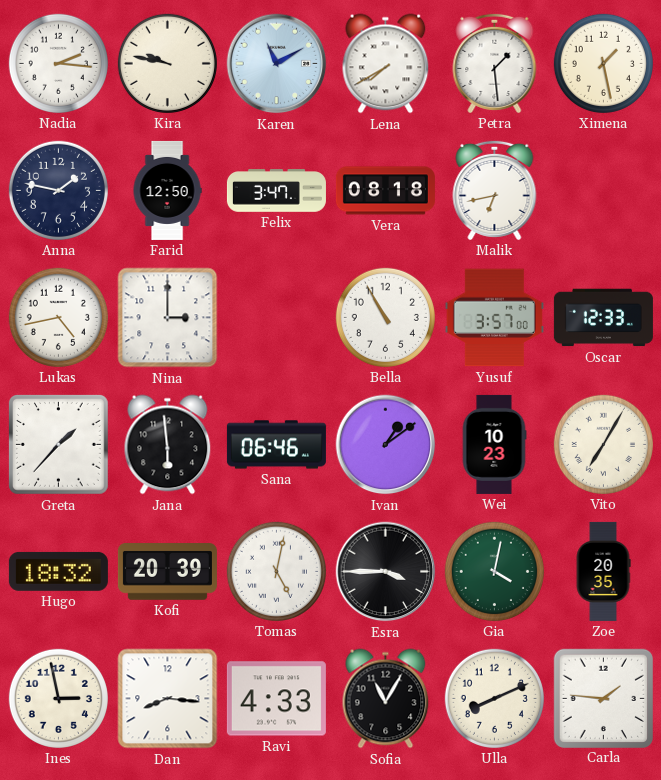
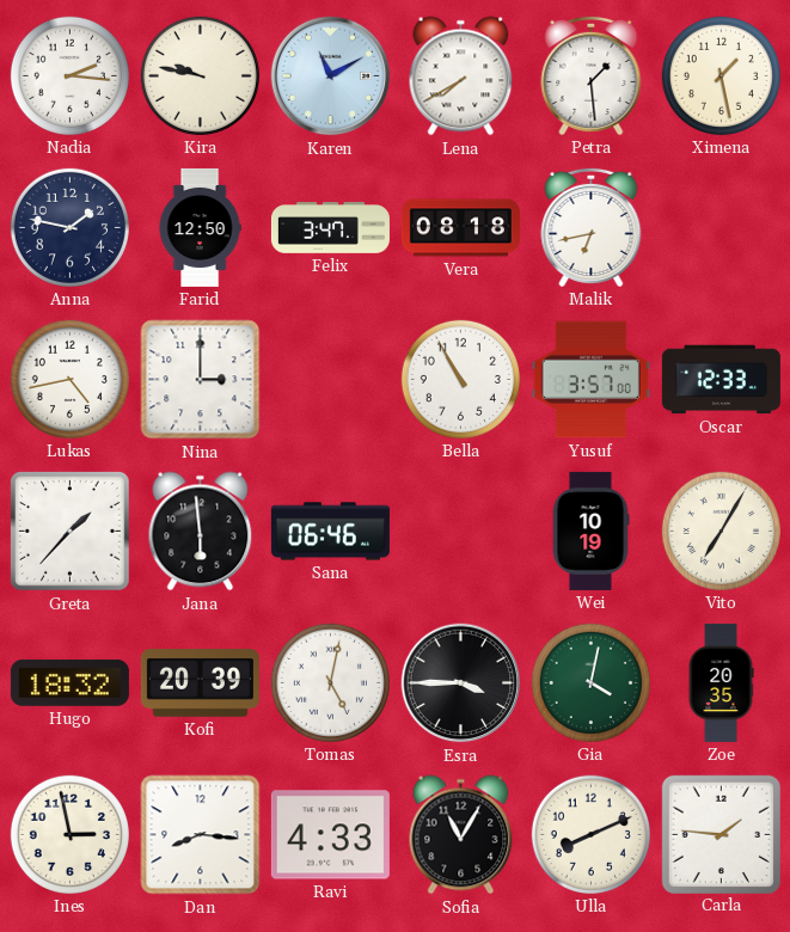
Ivan: 1:09 -> none
Wei: 10:23 -> 10:19
